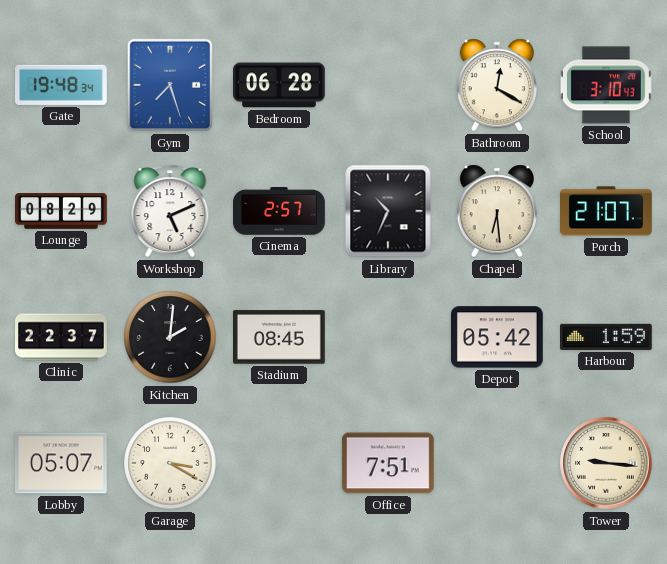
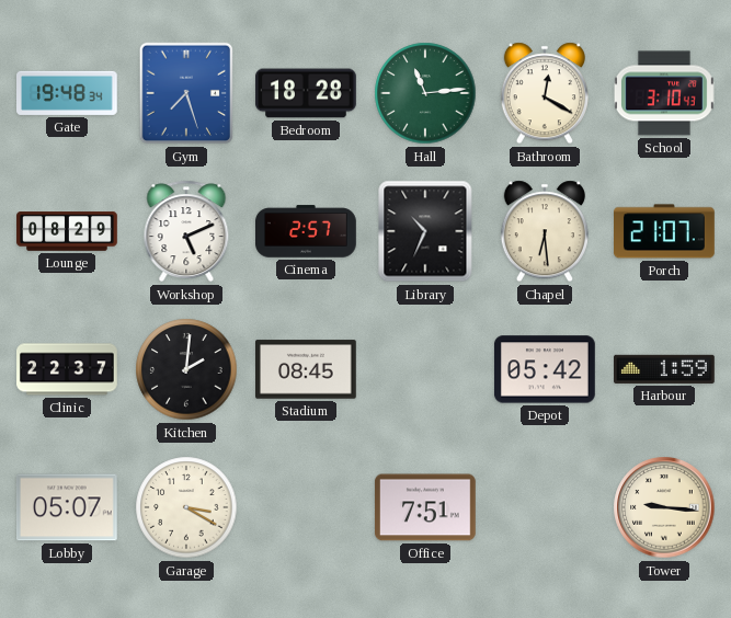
Bedroom: 06:28 -> 18:28
Hall: none -> 11:14
